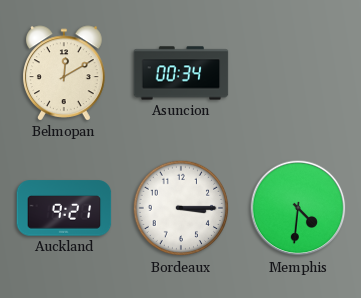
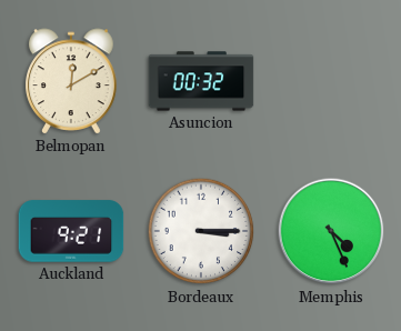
Asuncion: 00:34 -> 00:32
Memphis: 4:31 -> 4:26
